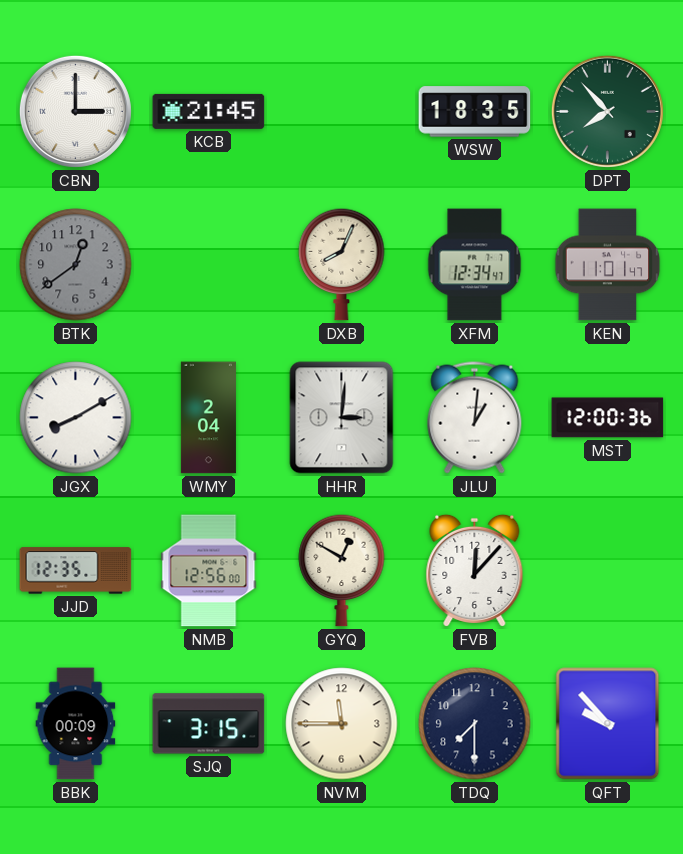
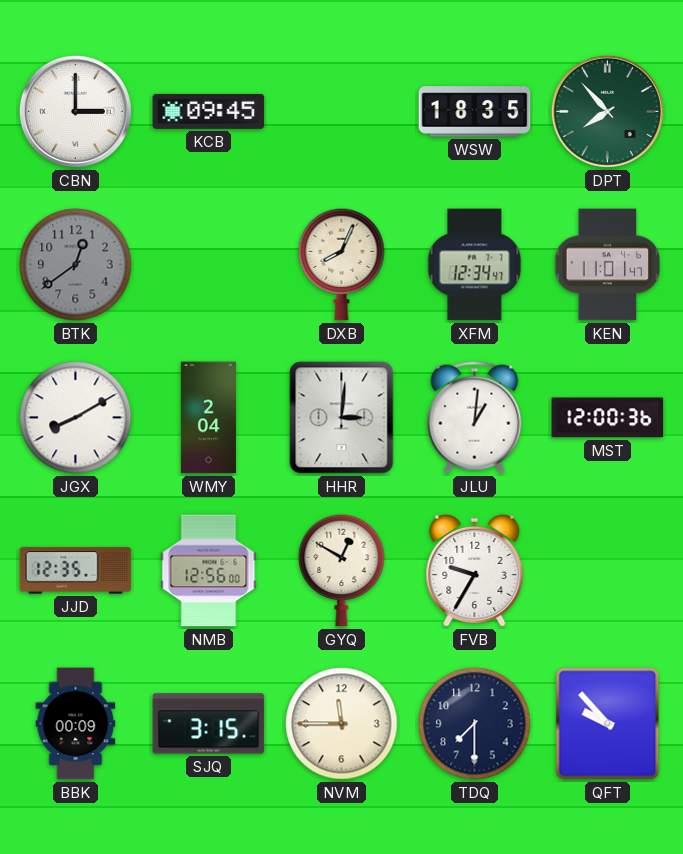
KCB: 21:45 -> 09:45
FVB: 12:07 -> 9:35
